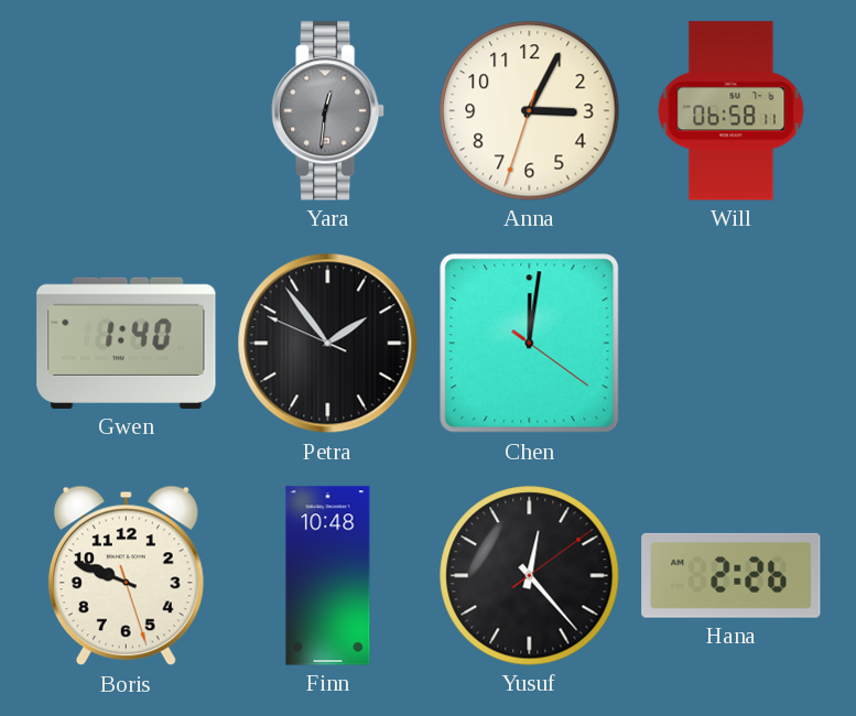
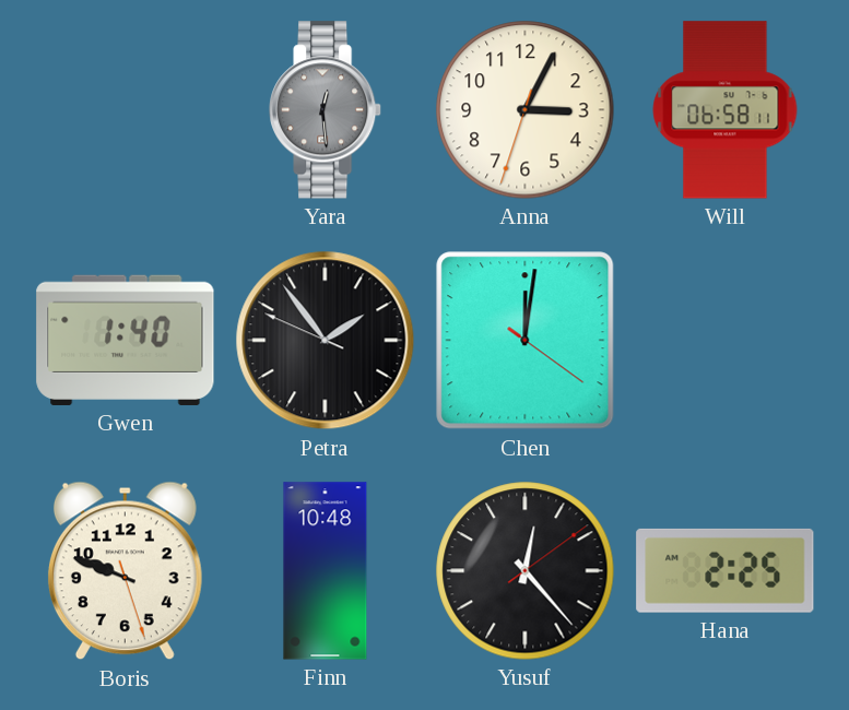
Yara: 12:31 -> 12:29
Hana: 2:26 -> 2:25
